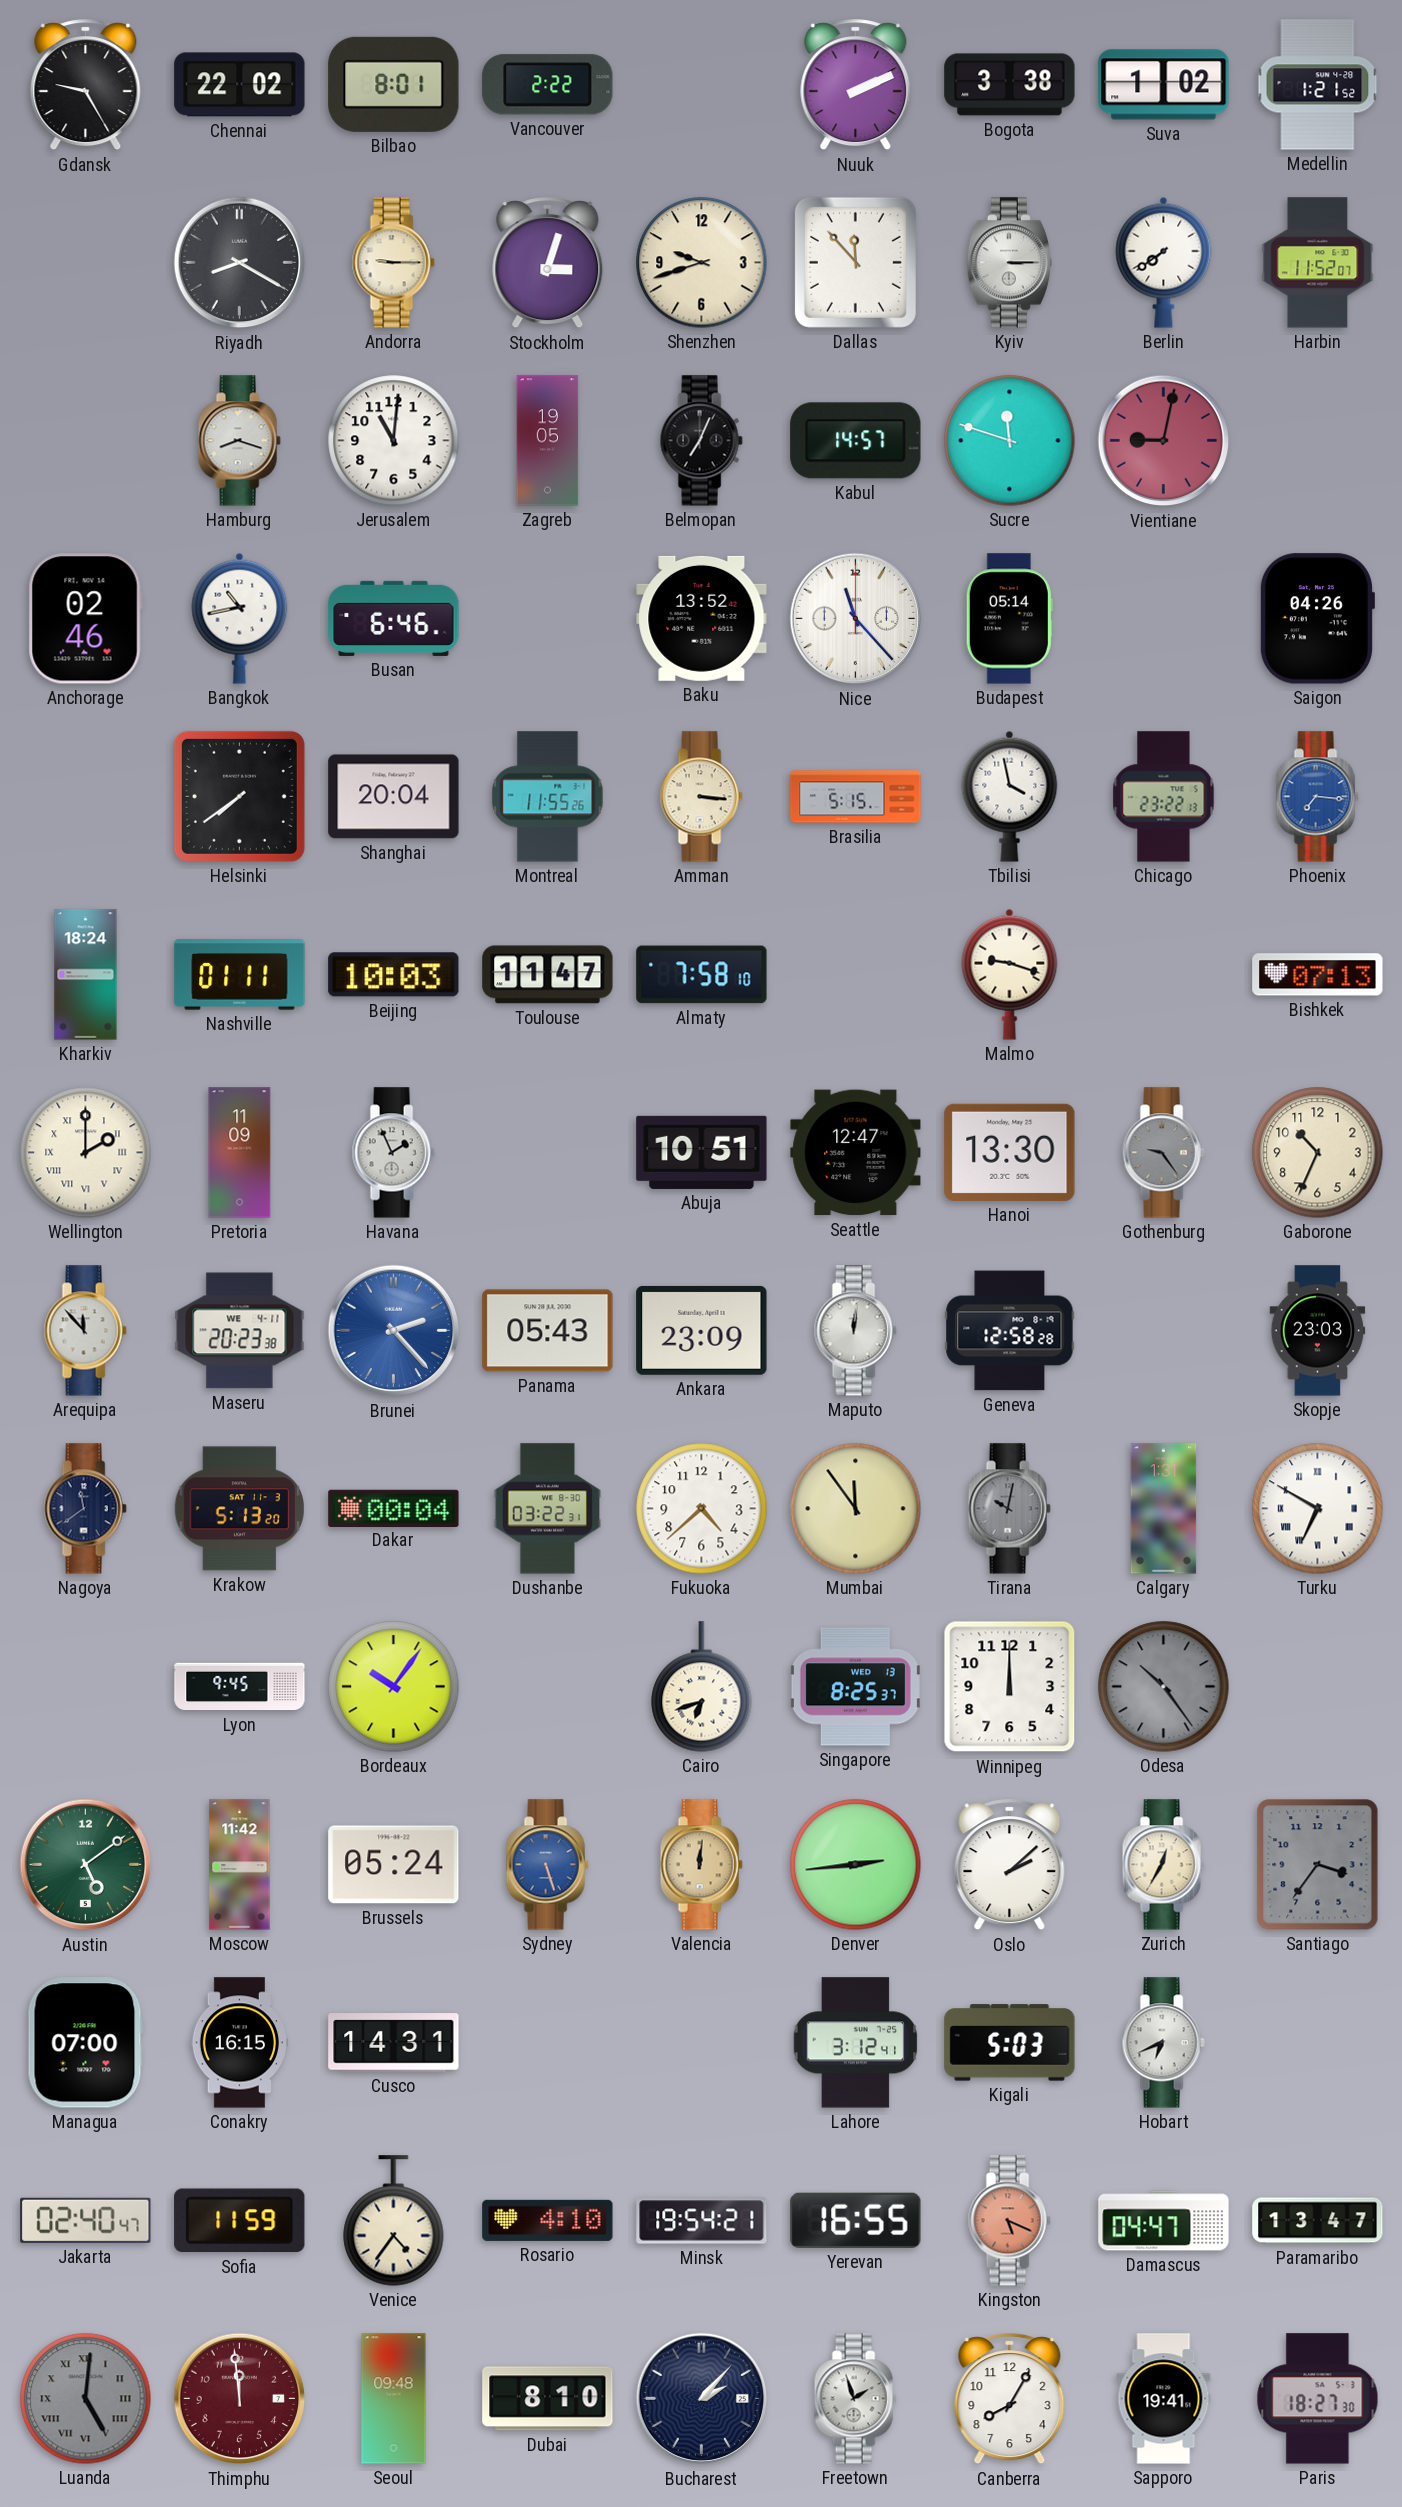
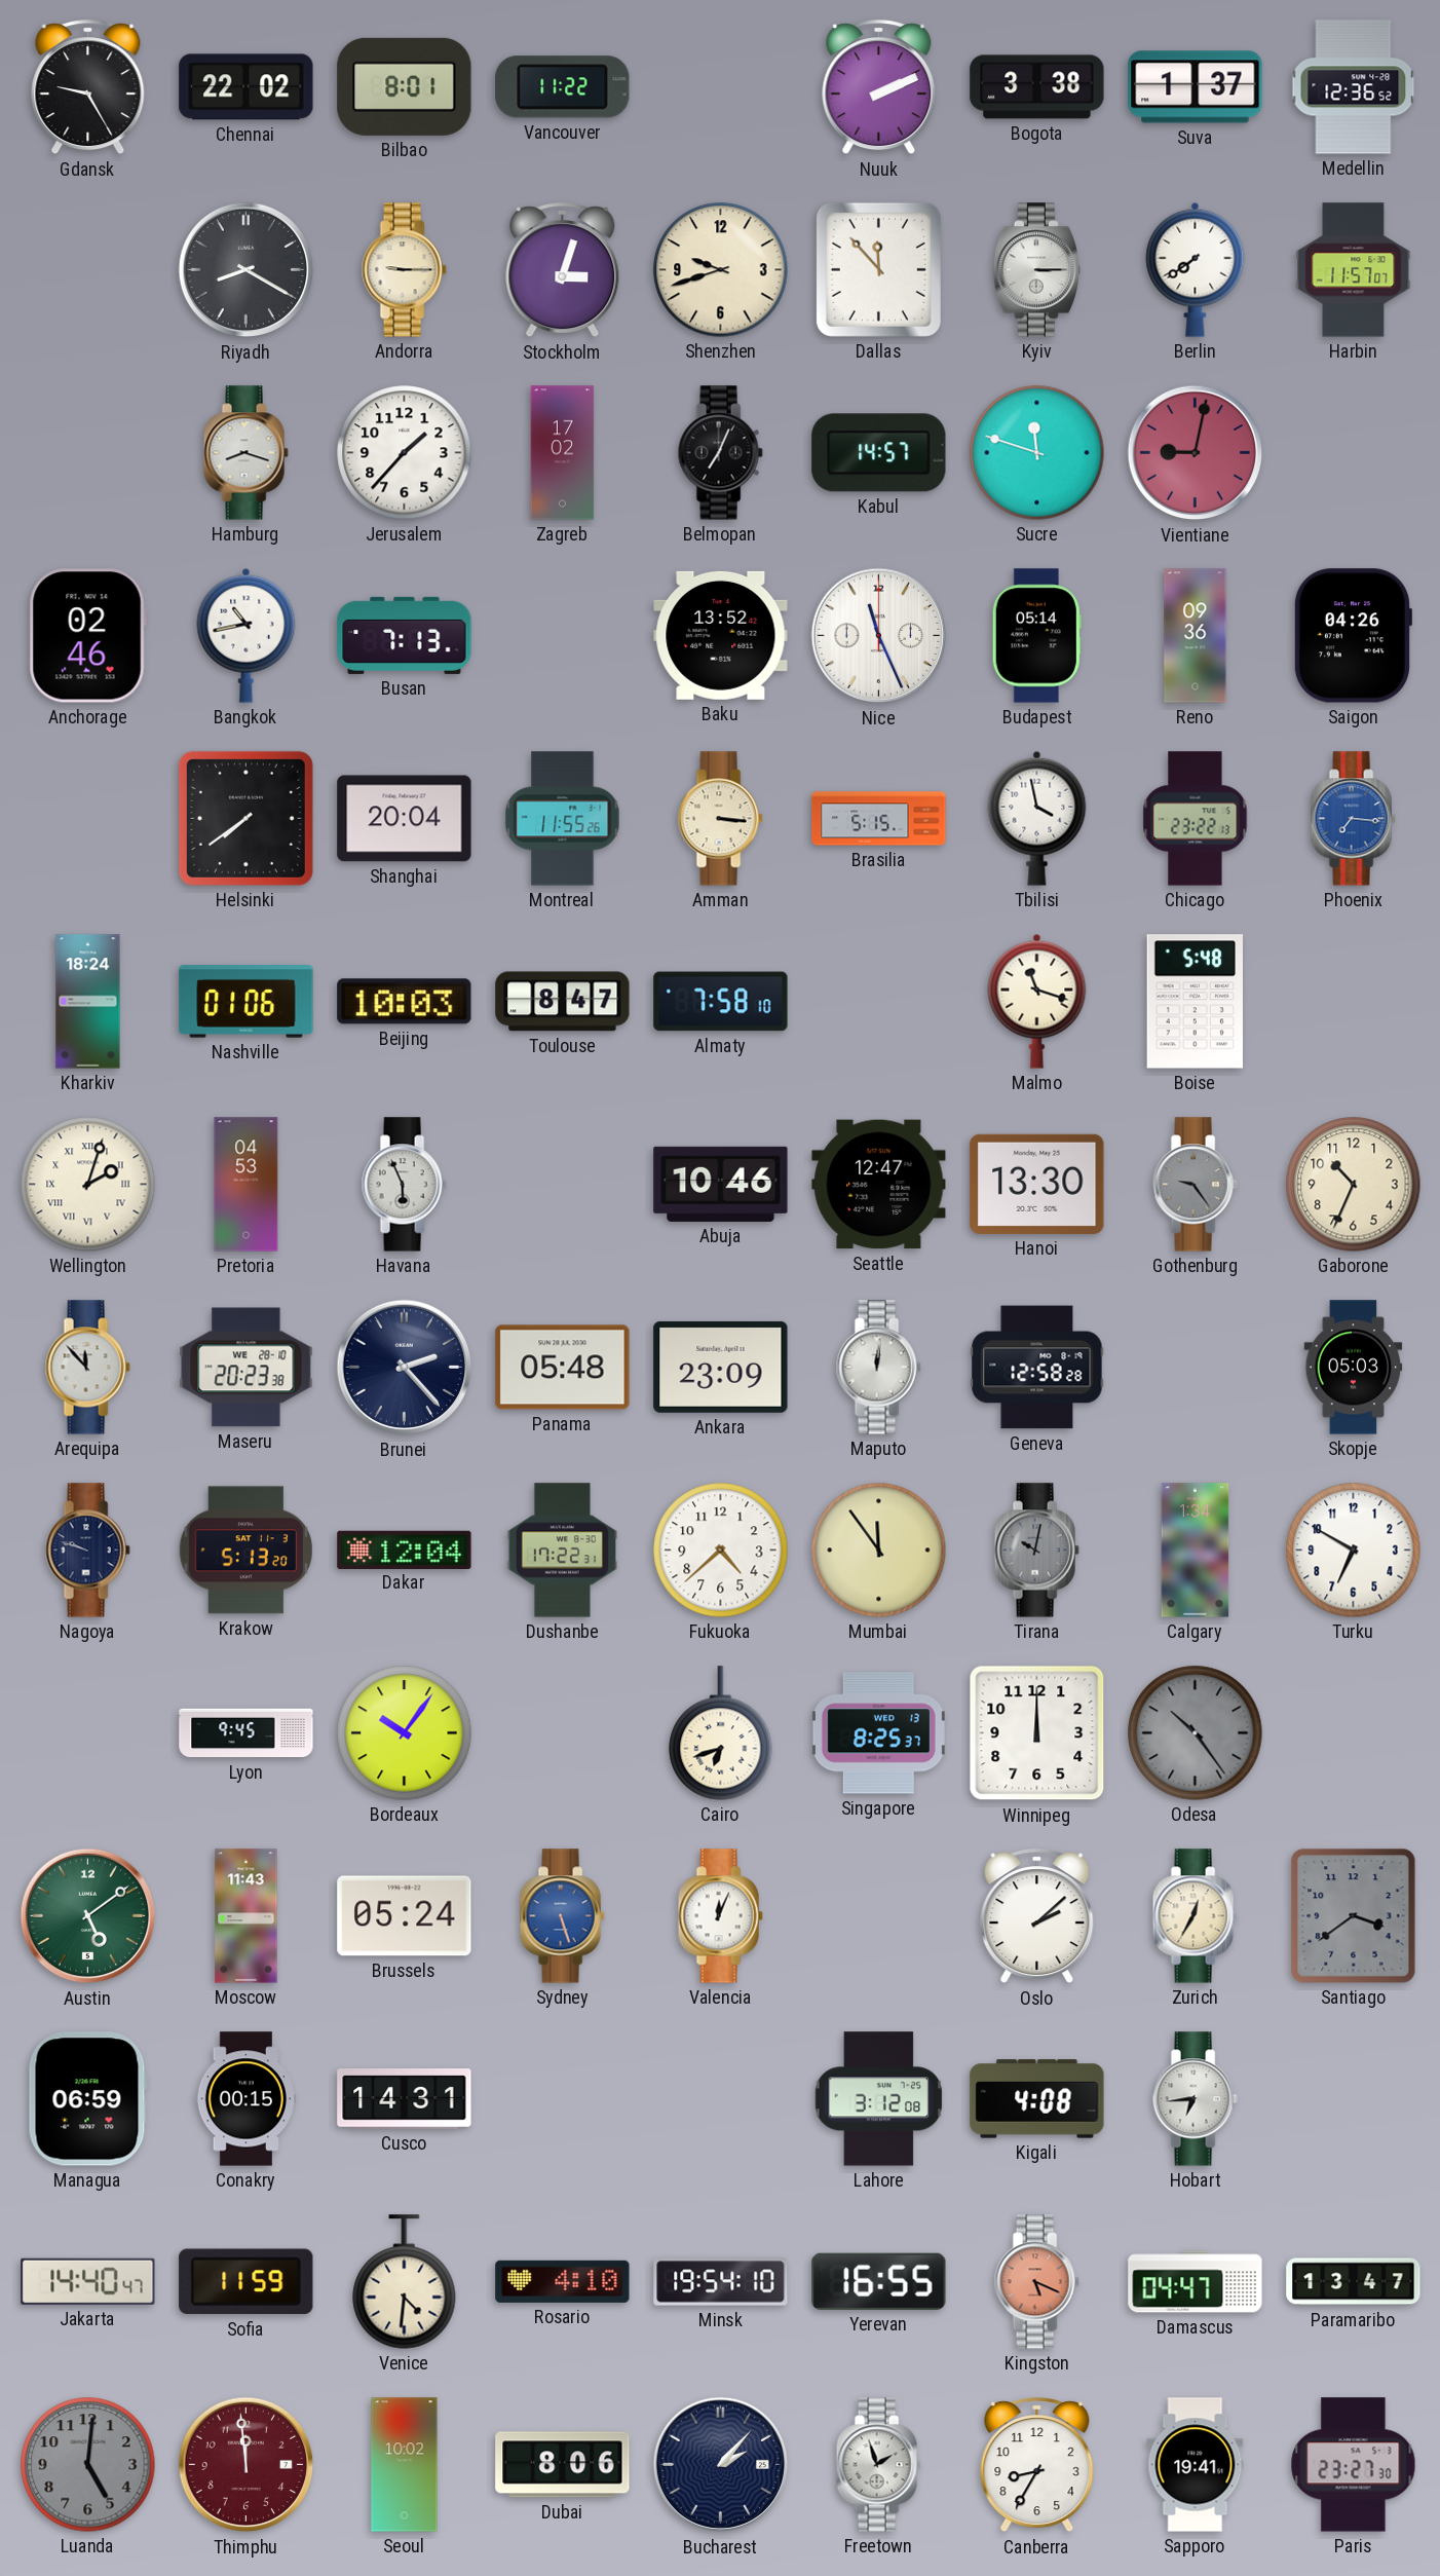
Vancouver: 2:22 -> 11:22
Suva: 1:02 -> 1:37
Medellin: 1:21 -> 12:36
Harbin: 11:52 -> 11:57
Jerusalem: 11:01 -> 1:37
Zagreb: 19:05 -> 17:02
Busan: 6:46 -> 7:13
Nice: 11:23 -> 11:26
Reno: none -> 09:36
Nashville: 01:11 -> 01:06
Toulouse: 11:47 -> 8:47
Malmo: 9:18 -> 11:18
Boise: none -> 5:48
Bishkek: 07:13 -> none
Wellington: 2:00 -> 2:03
Pretoria: 11:09 -> 04:53
Havana: 1:56 -> 5:56
Abuja: 10:51 -> 10:46
Maseru date: WE 4-11 -> WE 28-10
Brunei dial: blue -> navy
Panama: 05:43 -> 05:48
Skopje: 23:03 -> 05:03
Nagoya: 11:39 -> 9:48
Dakar: 00:04 -> 12:04
Dushanbe: 03:22 -> 17:22
Calgary: 1:31 -> 1:34
Turku numerals: Roman -> Arabic
Moscow: 11:42 -> 11:43
Valencia: 12:01 -> 12:04
Valencia dial: champagne -> white
Denver: 2:44 -> none
Santiago: 3:36 -> 3:39
Managua: 07:00 -> 06:59
Conakry: 16:15 -> 00:15
Lahore: 3:12:41 -> 3:12:08
Kigali: 5:03 -> 4:08
Hobart: 6:41 -> 6:44
Jakarta: 02:40 -> 14:40
Venice: 4:36 -> 4:31
Minsk: 19:54:21 -> 19:54:10
Luanda numerals: Roman -> Arabic
Seoul: 09:48 -> 10:02
Dubai: 8:10 -> 8:06
Canberra: 8:05 -> 8:35
Paris: 18:27 -> 23:27
